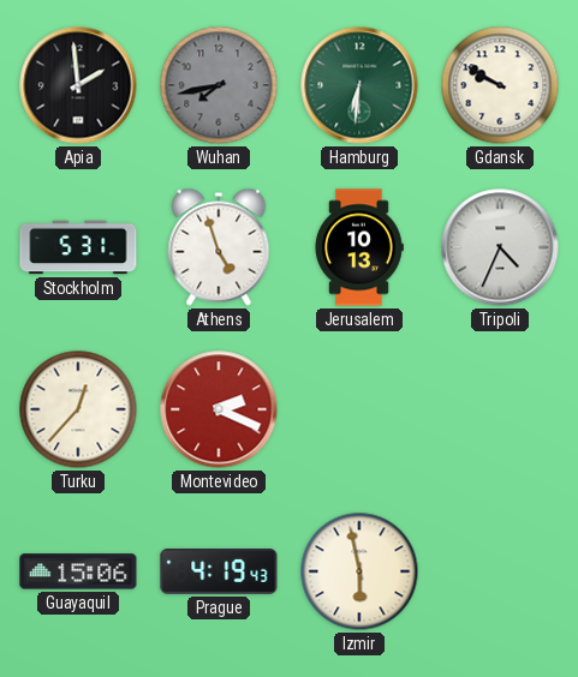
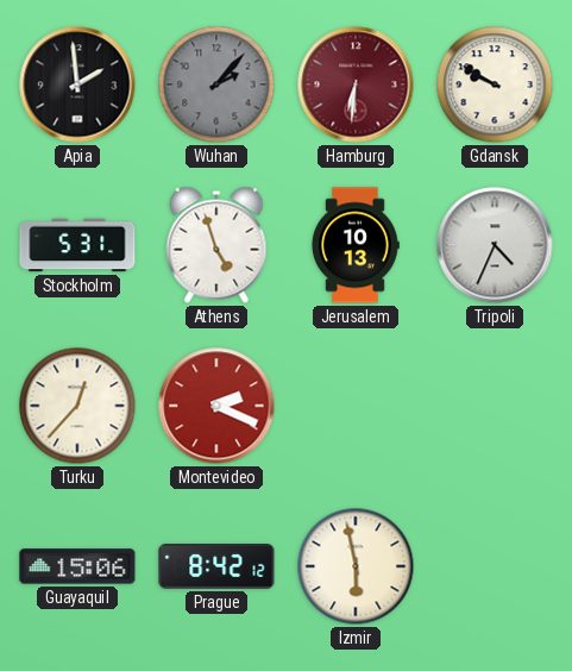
Wuhan: 7:43 -> 2:07
Hamburg dial: green -> burgundy
Prague: 4:19 -> 8:42
